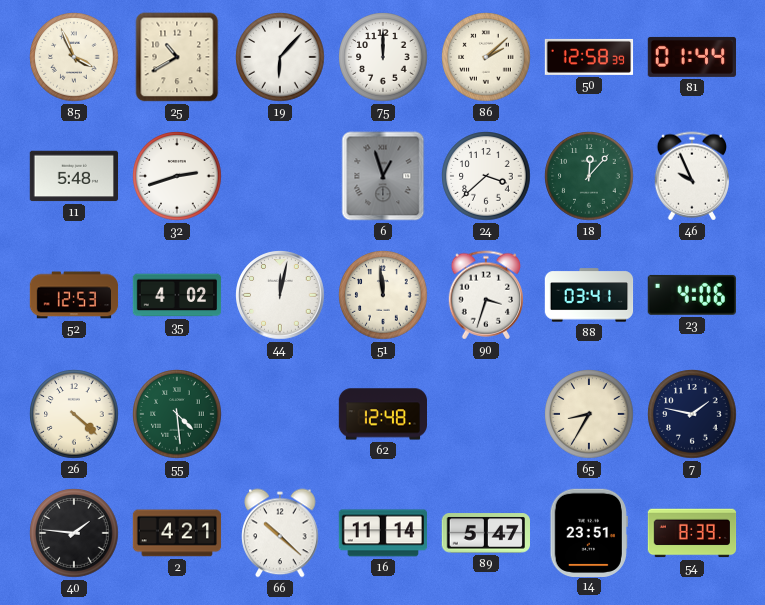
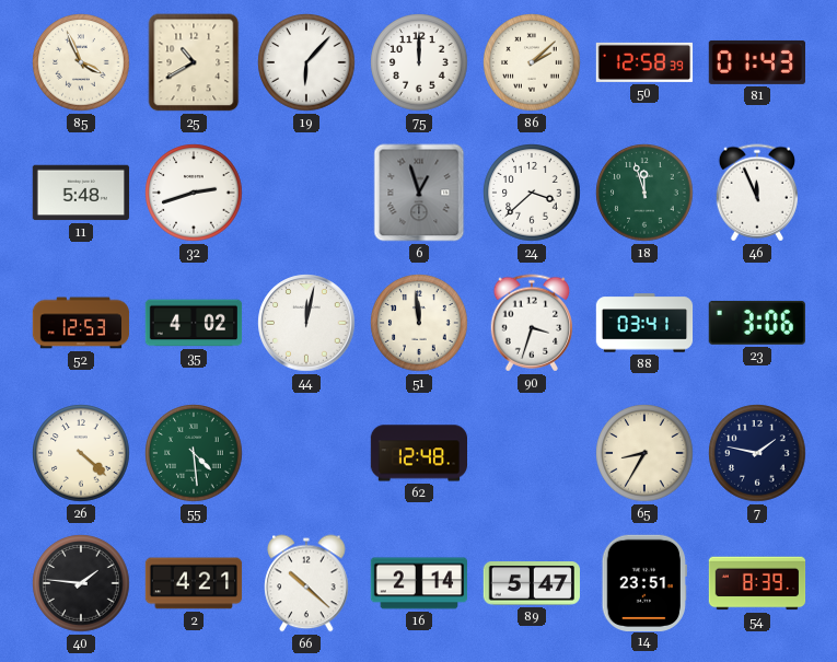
81: 01:44 -> 01:43
18: 12:07 -> 11:57
46: 9:56 -> 11:56
23: 4:06 -> 3:06
16: 11:14 -> 2:14
